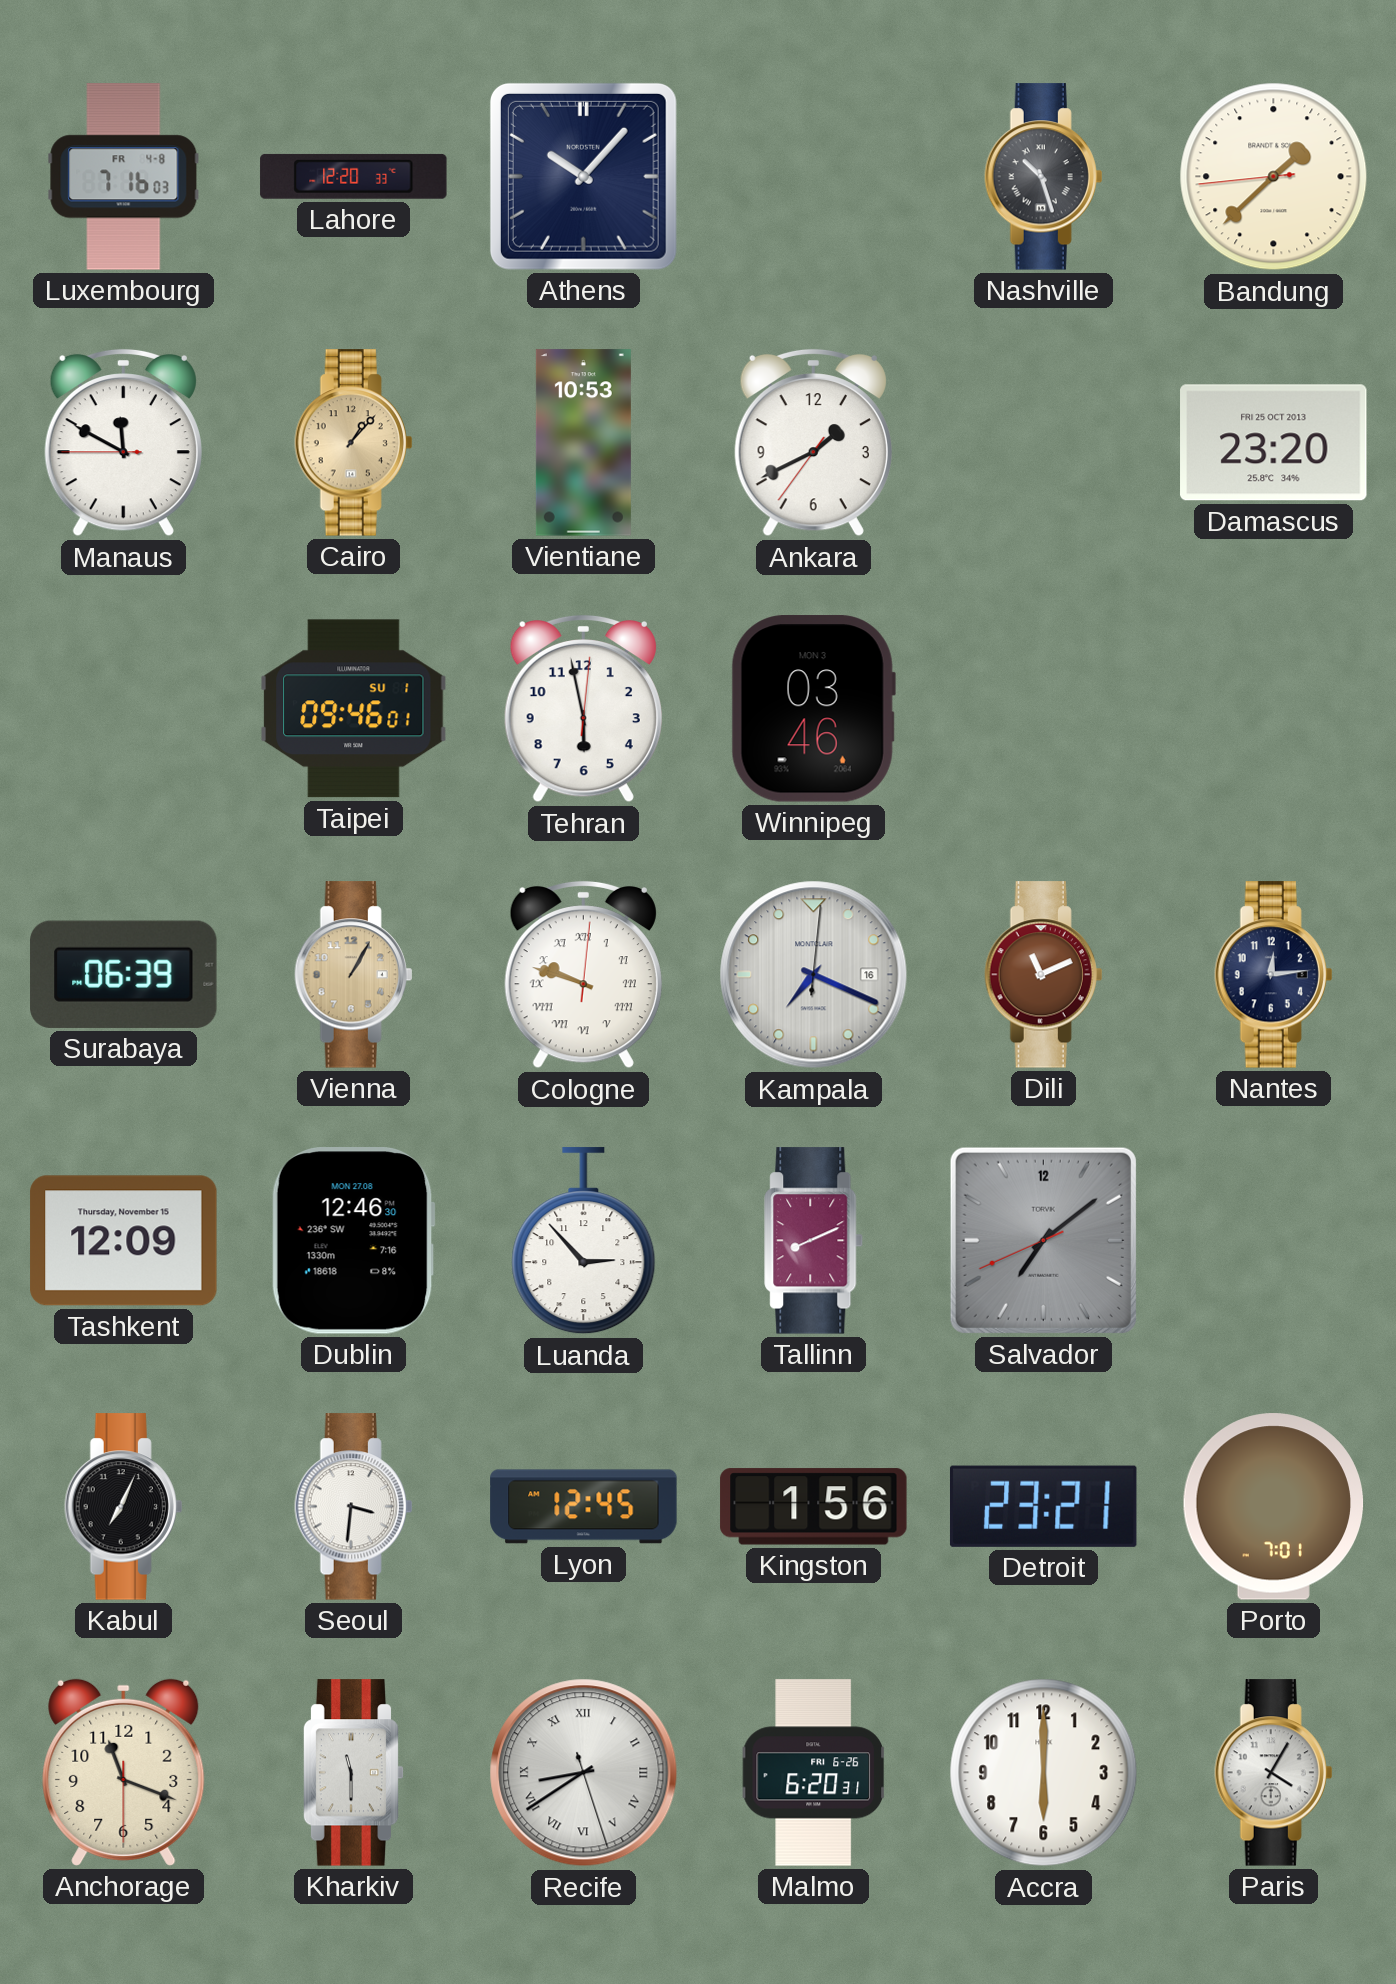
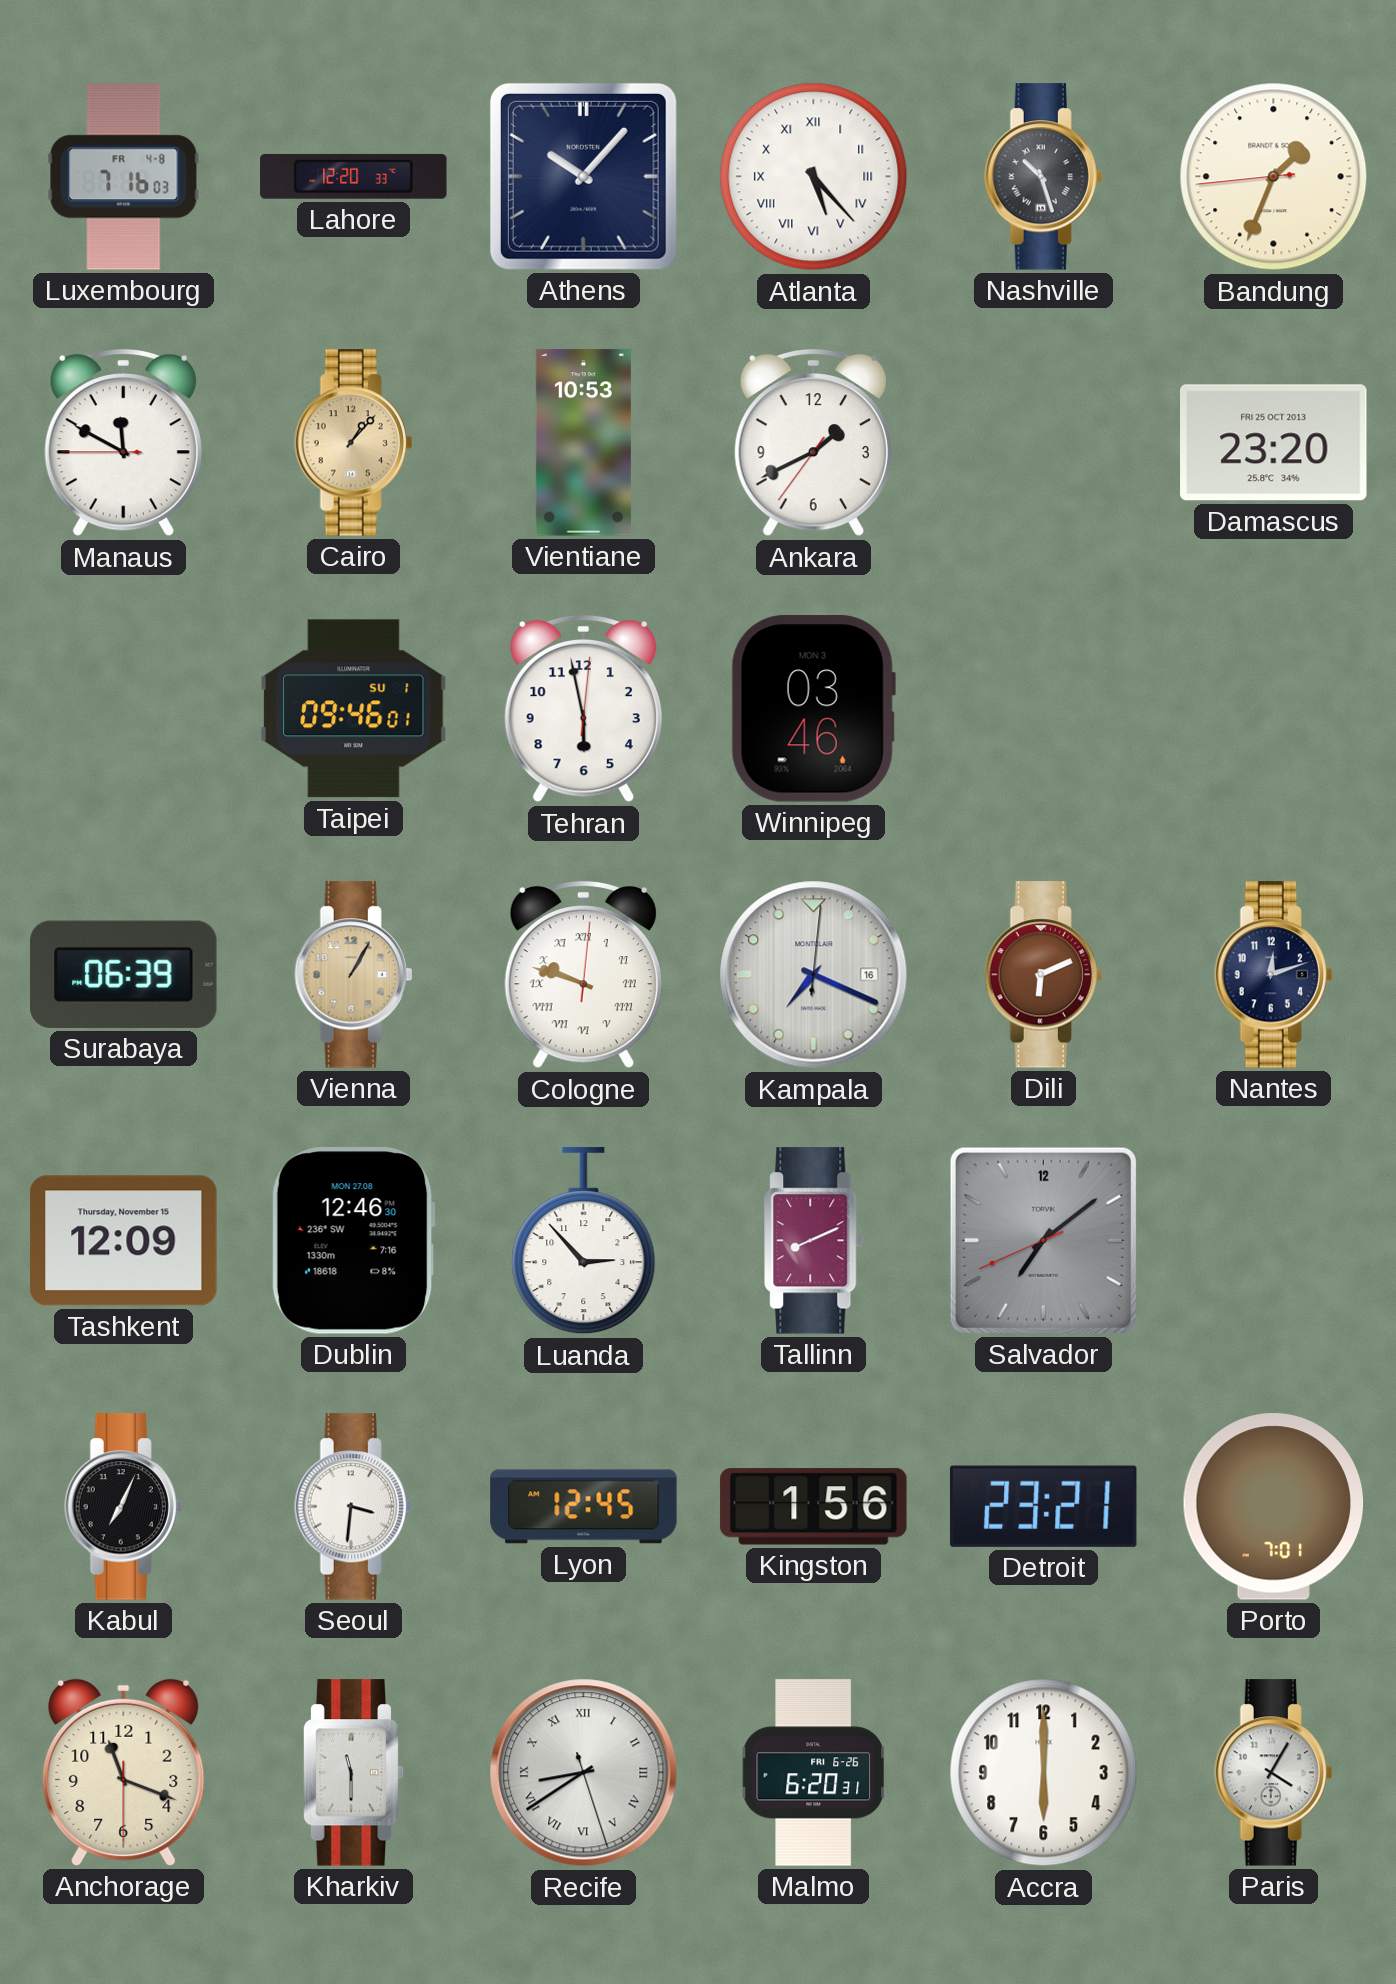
Atlanta: none -> 5:23
Bandung: 1:37 -> 1:33
Dili: 11:11 -> 6:11
Nantes: 12:14 -> 12:12
